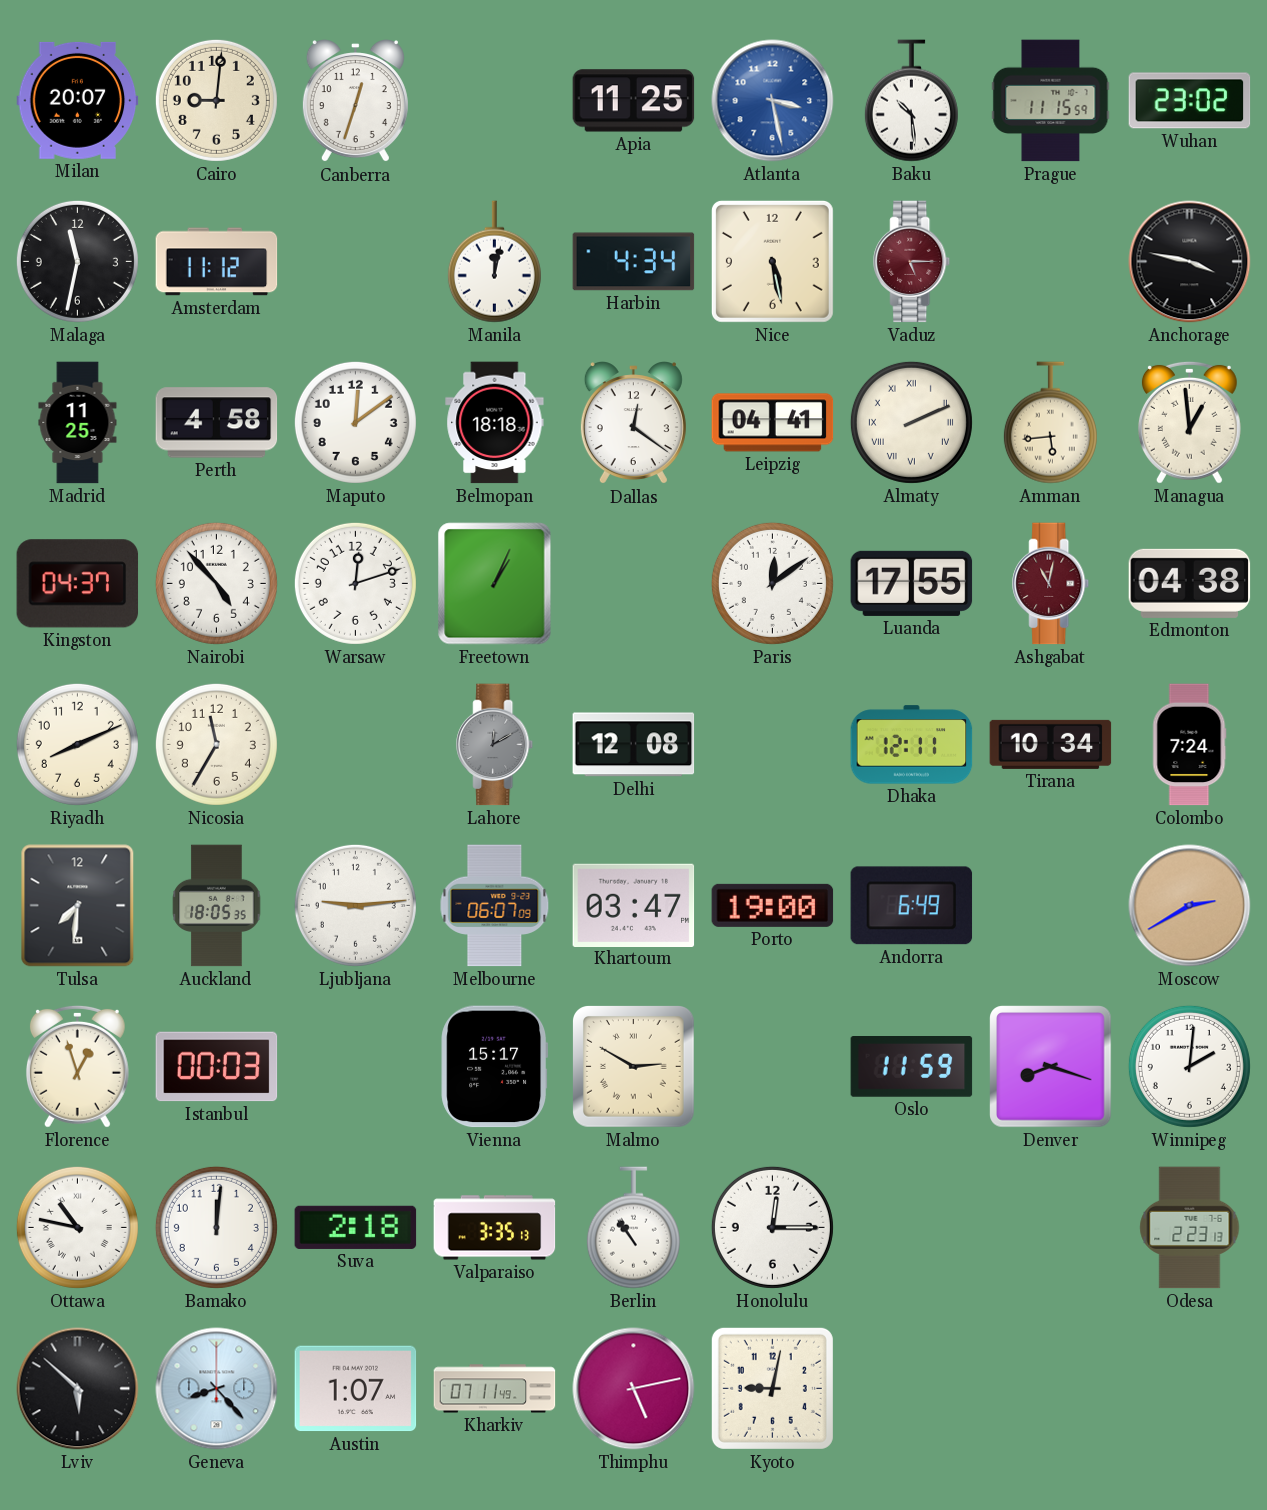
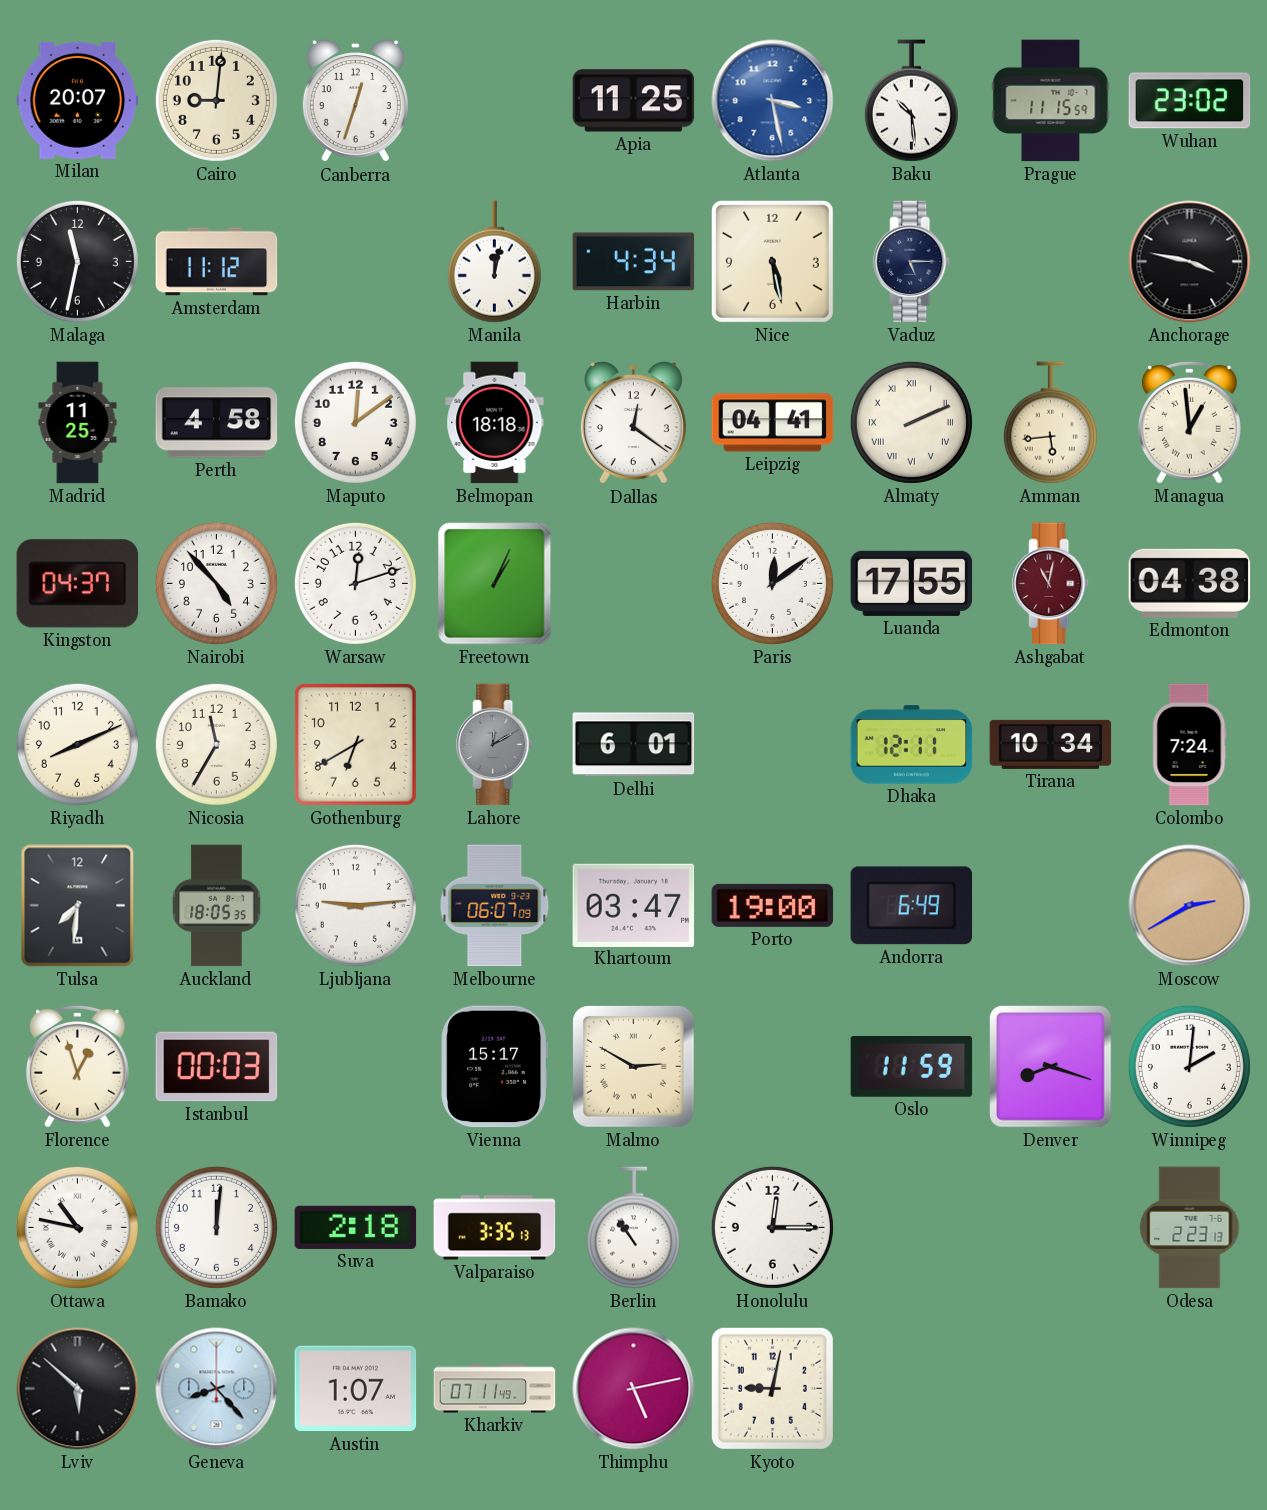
Vaduz dial: burgundy -> navy
Gothenburg: none -> 6:40
Delhi: 12:08 -> 6:01
